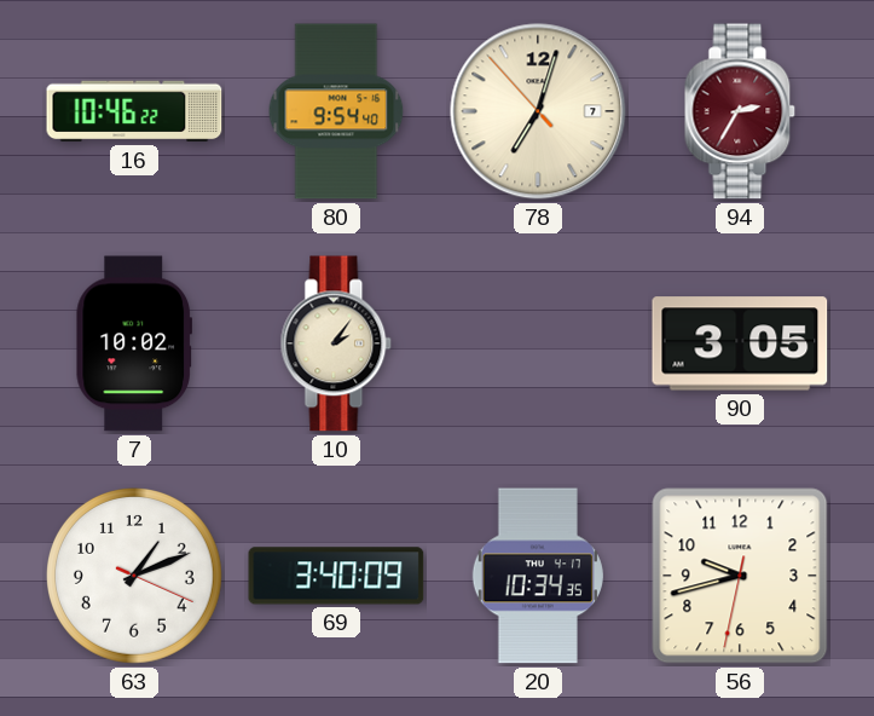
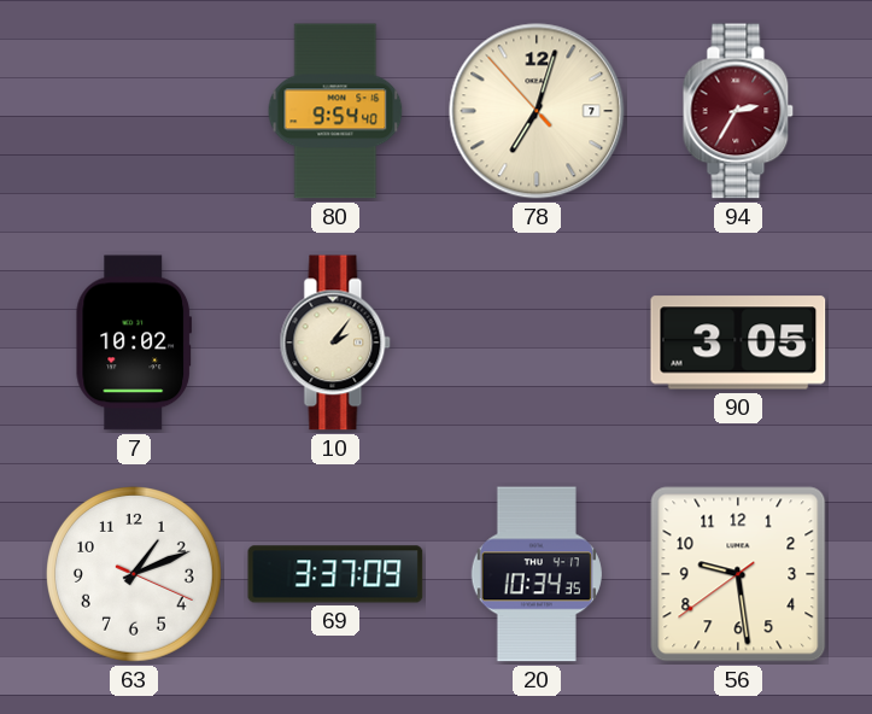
16: 10:46 -> none
69: 3:40 -> 3:37
56: 9:42 -> 9:28
